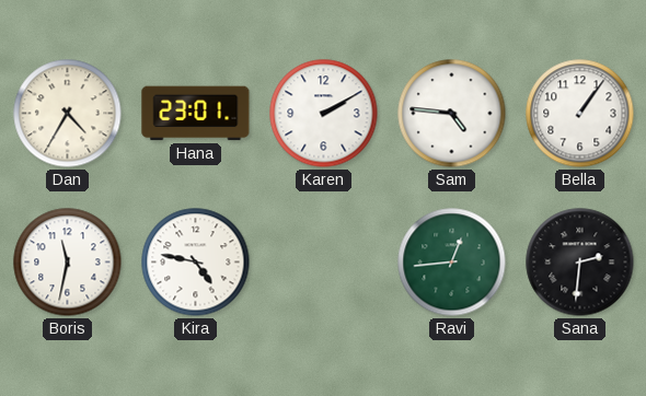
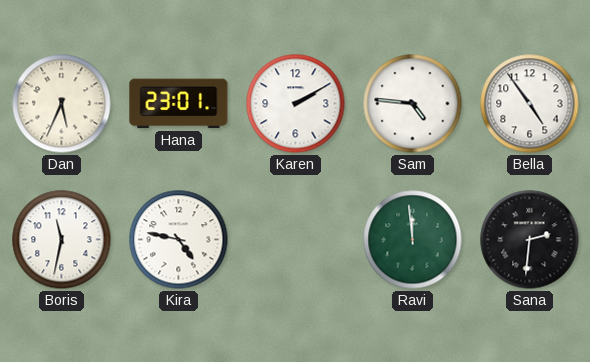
Dan: 4:35 -> 5:34
Bella: 1:06 -> 4:54
Ravi: 12:44 -> 11:59
